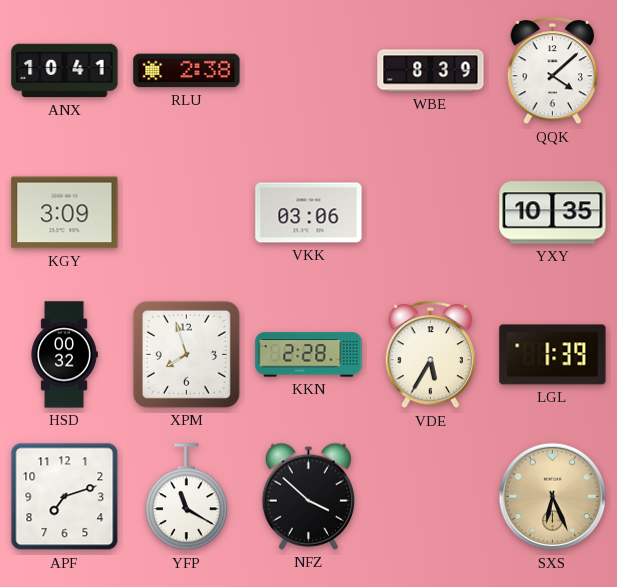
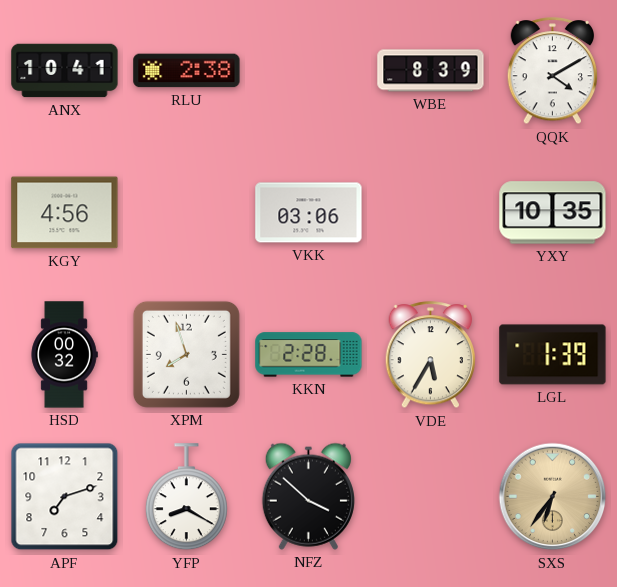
QQK: 4:08 -> 4:10
KGY: 3:09 -> 4:56
YFP: 11:20 -> 8:20
SXS: 6:26 -> 6:36
